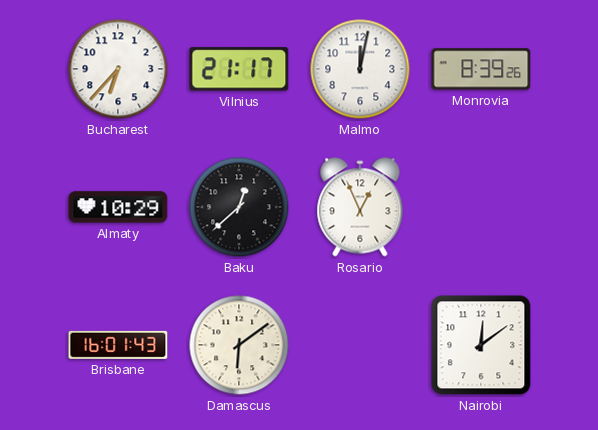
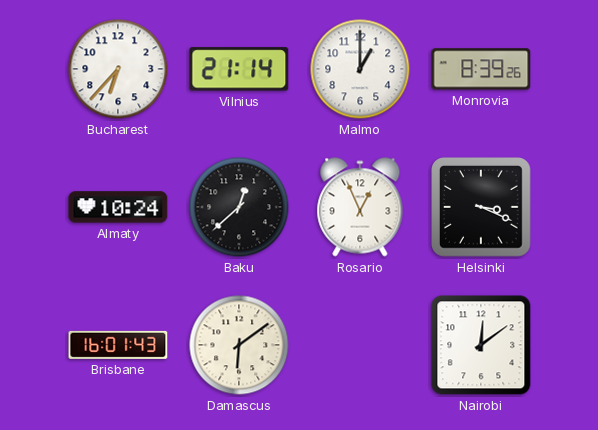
Vilnius: 21:17 -> 21:14
Malmo: 12:02 -> 1:00
Almaty: 10:29 -> 10:24
Helsinki: none -> 3:19
